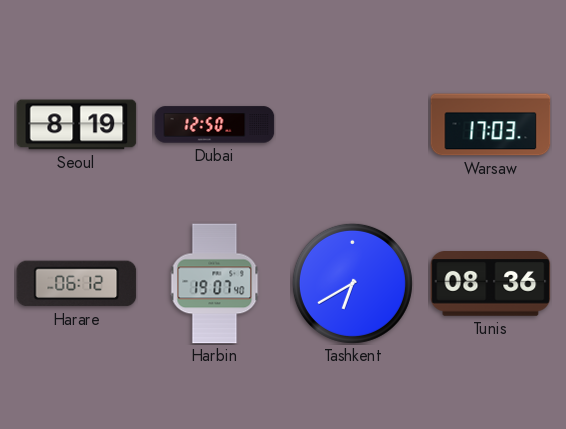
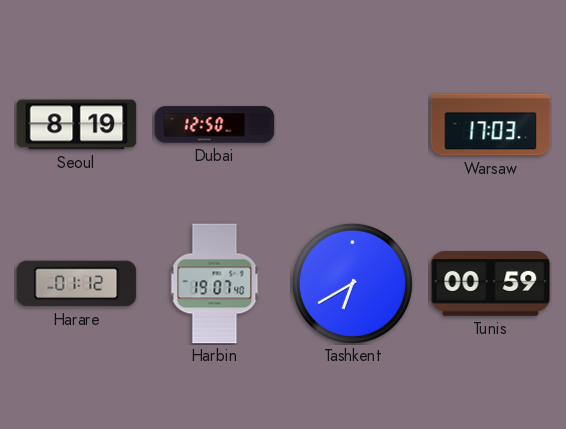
Harare: 06:12 -> 01:12
Tunis: 08:36 -> 00:59
